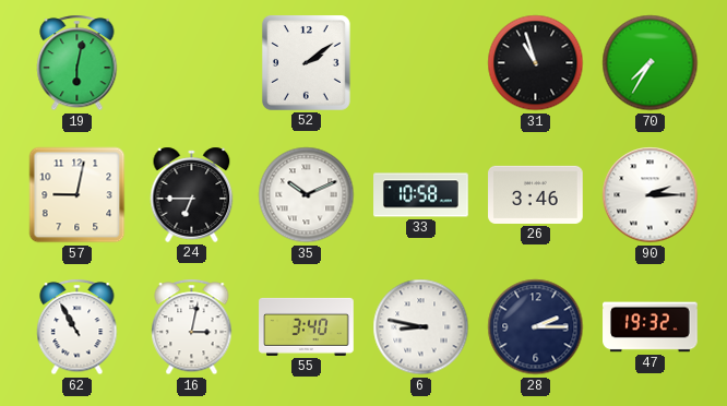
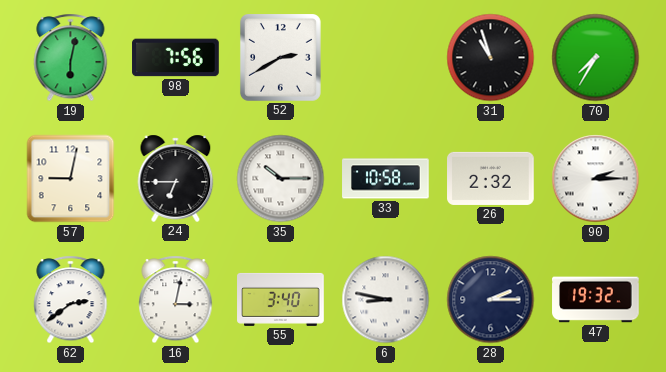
98: none -> 7:56
52: 2:09 -> 2:40
35: 10:11 -> 10:15
26: 3:46 -> 2:32
62: 10:55 -> 2:39
